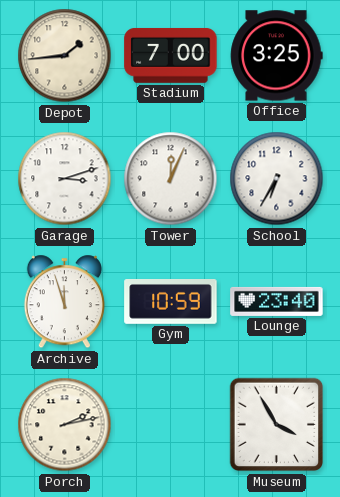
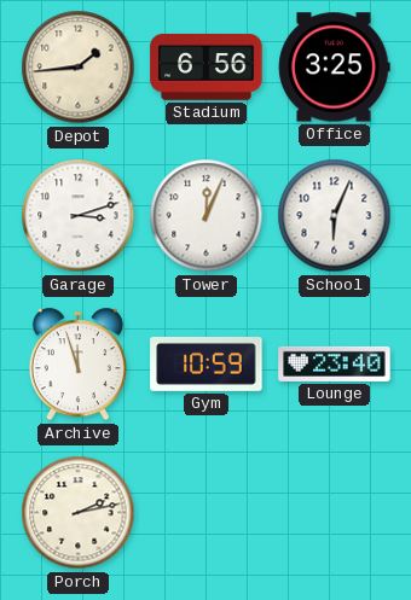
Stadium: 7:00 -> 6:56
School: 6:35 -> 6:04
Museum: 3:55 -> none
